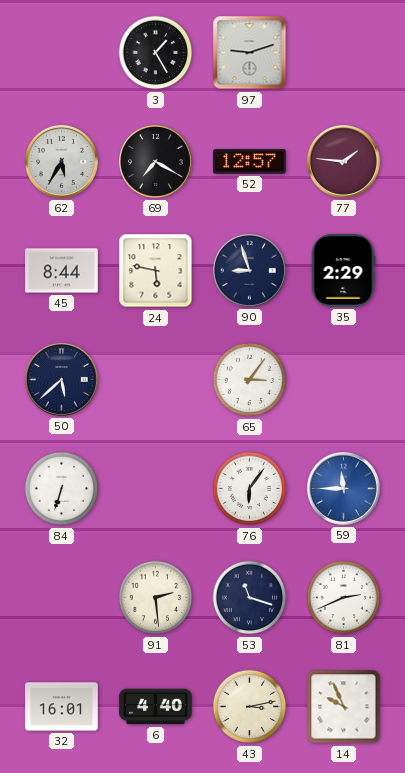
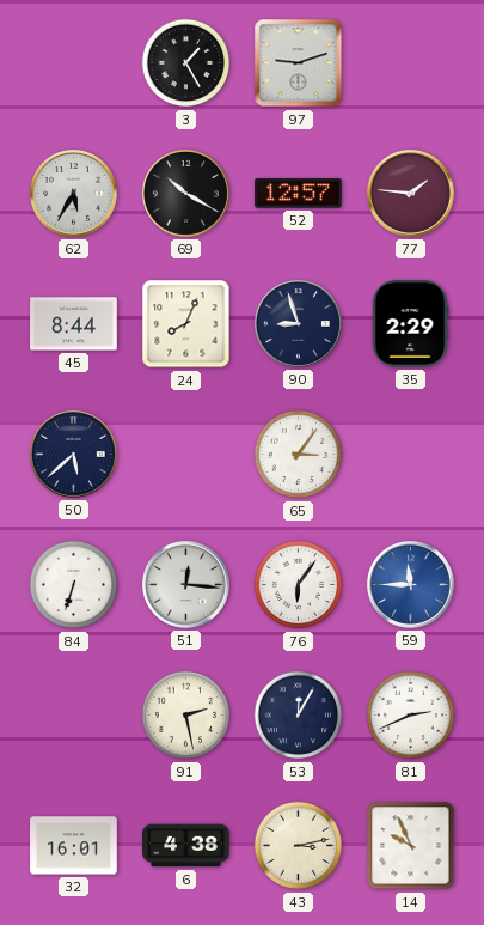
69: 7:20 -> 10:20
24: 5:47 -> 8:04
51: none -> 12:16
91: 2:29 -> 2:28
53: 11:18 -> 12:05
6: 4:40 -> 4:38
